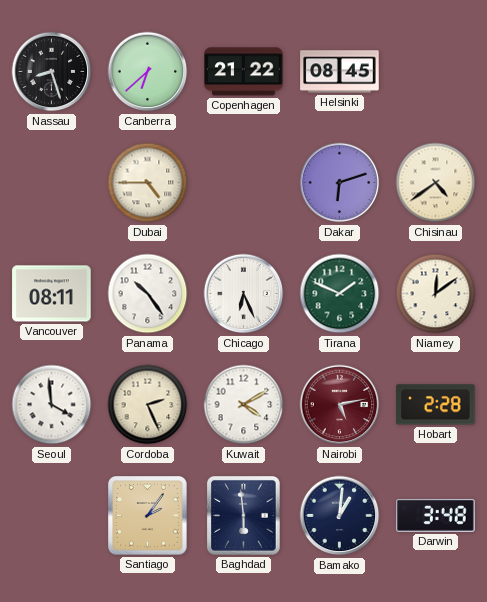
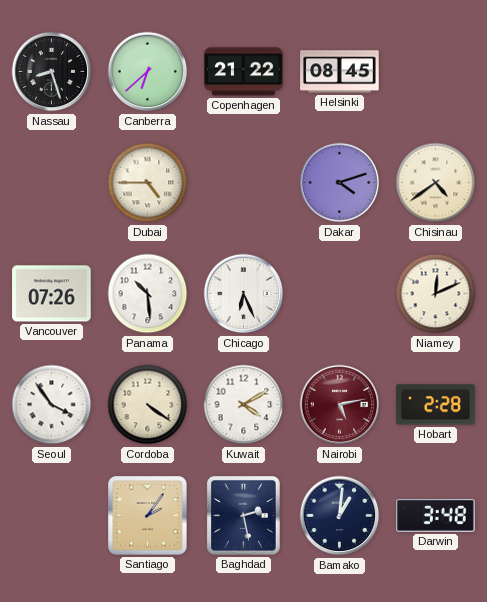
Dakar: 6:12 -> 4:12
Vancouver: 08:11 -> 07:26
Panama: 10:24 -> 10:29
Tirana: 1:49 -> none
Niamey: 12:09 -> 12:11
Seoul: 3:59 -> 3:54
Cordoba: 2:26 -> 4:21
Baghdad: 5:59 -> 2:28
